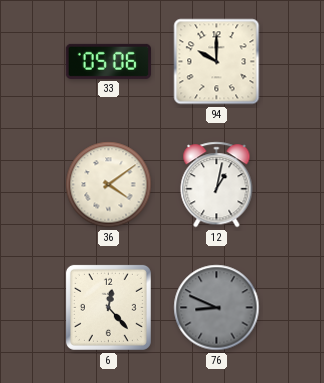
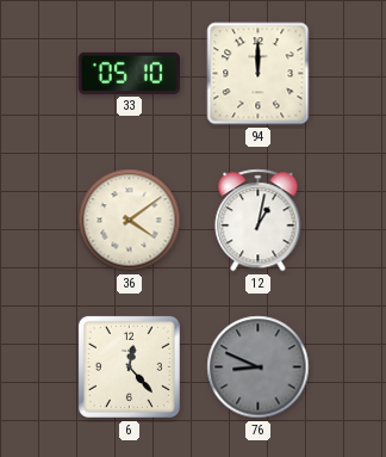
33: 05:06 -> 05:10
94: 10:00 -> 12:00
